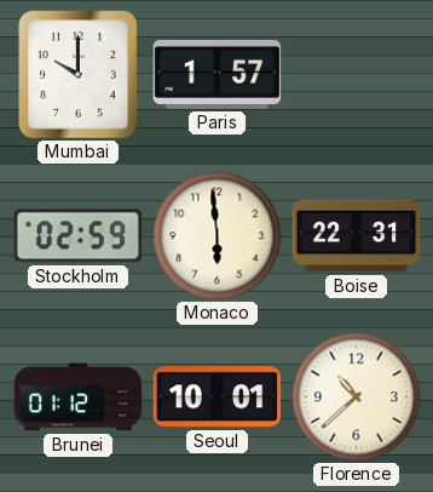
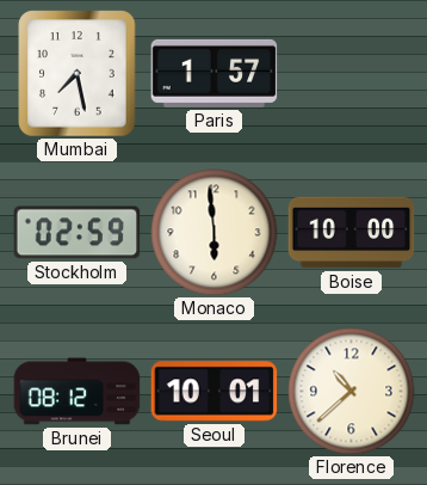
Mumbai: 10:00 -> 7:28
Boise: 22:31 -> 10:00
Brunei: 01:12 -> 08:12
